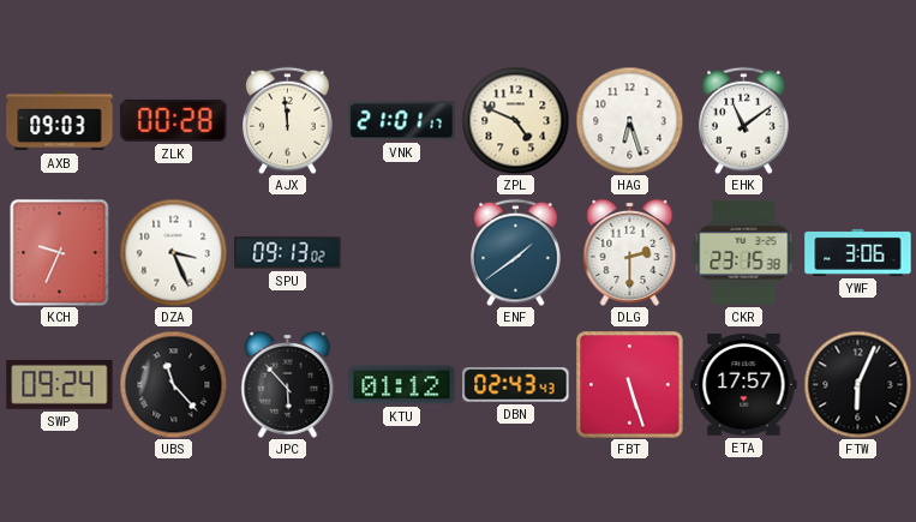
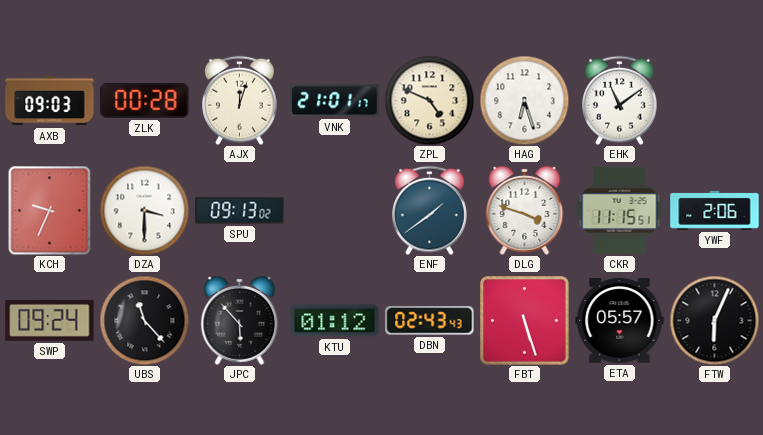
AJX: 11:59 -> 12:03
DZA: 3:26 -> 3:30
DLG: 2:30 -> 3:48
CKR: 23:15 -> 11:15
YWF: 3:06 -> 2:06
ETA: 17:57 -> 05:57
